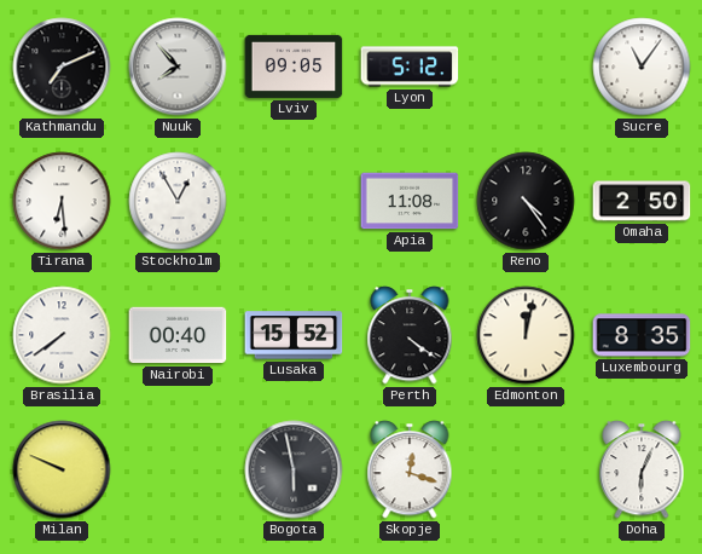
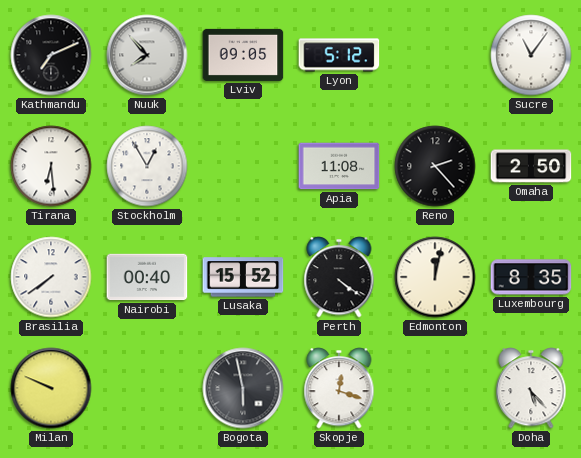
Reno: 4:24 -> 2:23
Doha: 6:04 -> 5:23
